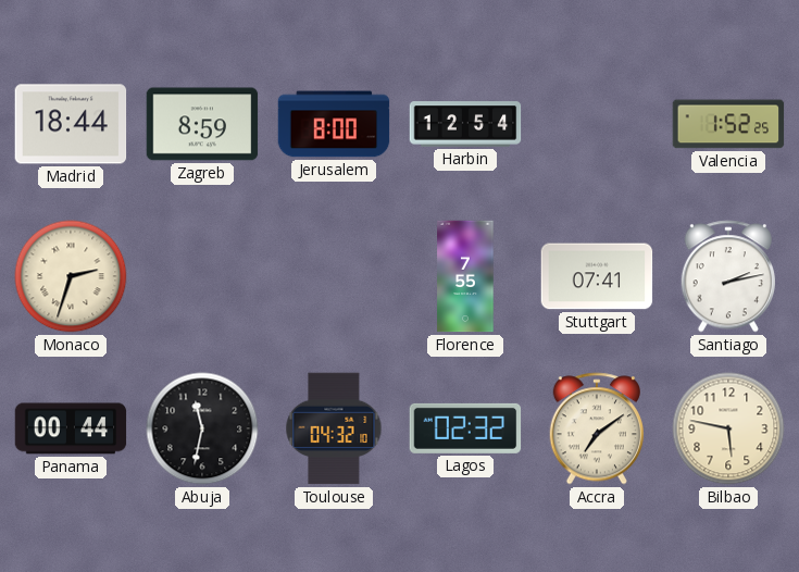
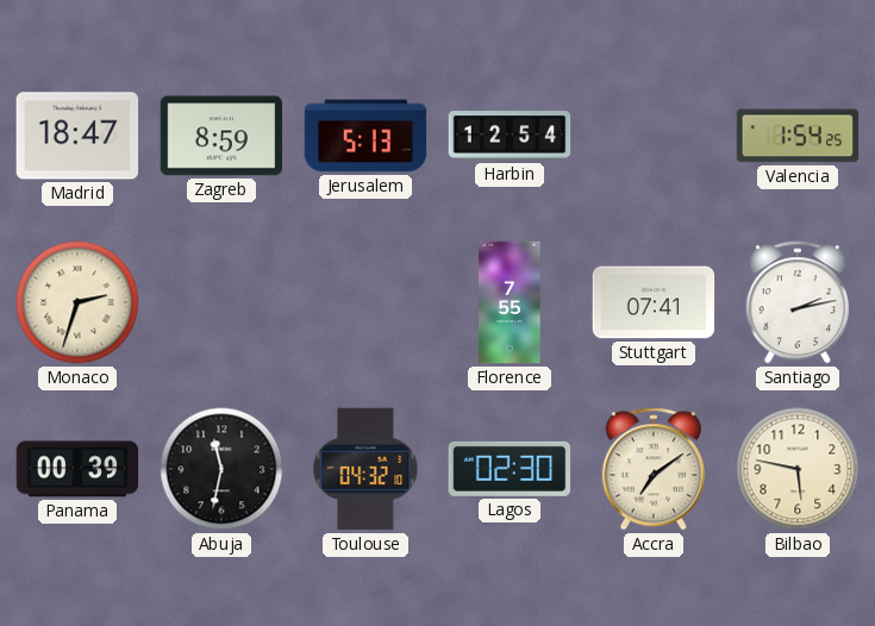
Madrid: 18:44 -> 18:47
Jerusalem: 8:00 -> 5:13
Valencia: 1:52 -> 1:54
Panama: 00:44 -> 00:39
Lagos: 02:32 -> 02:30
